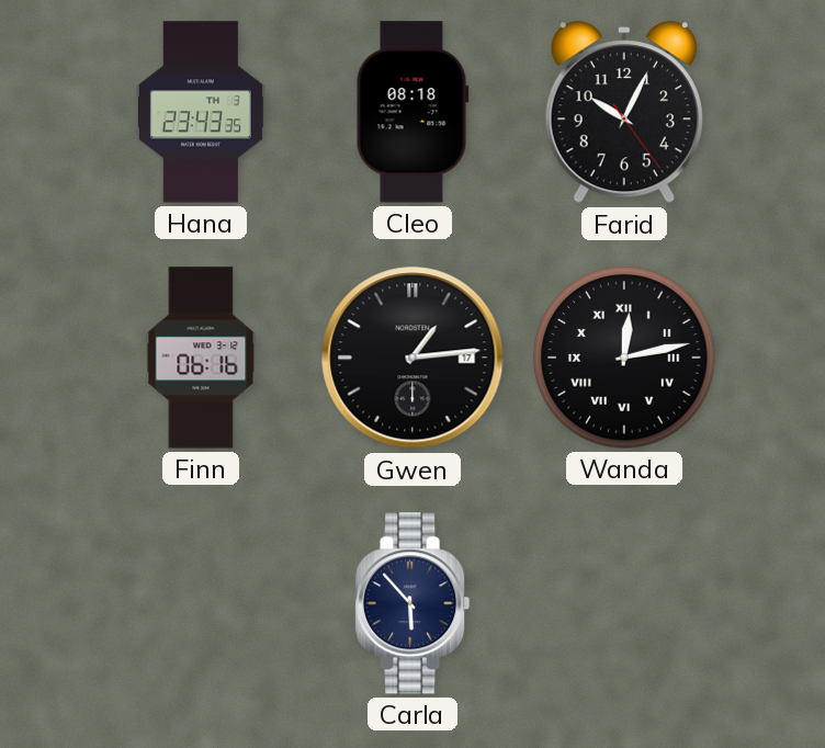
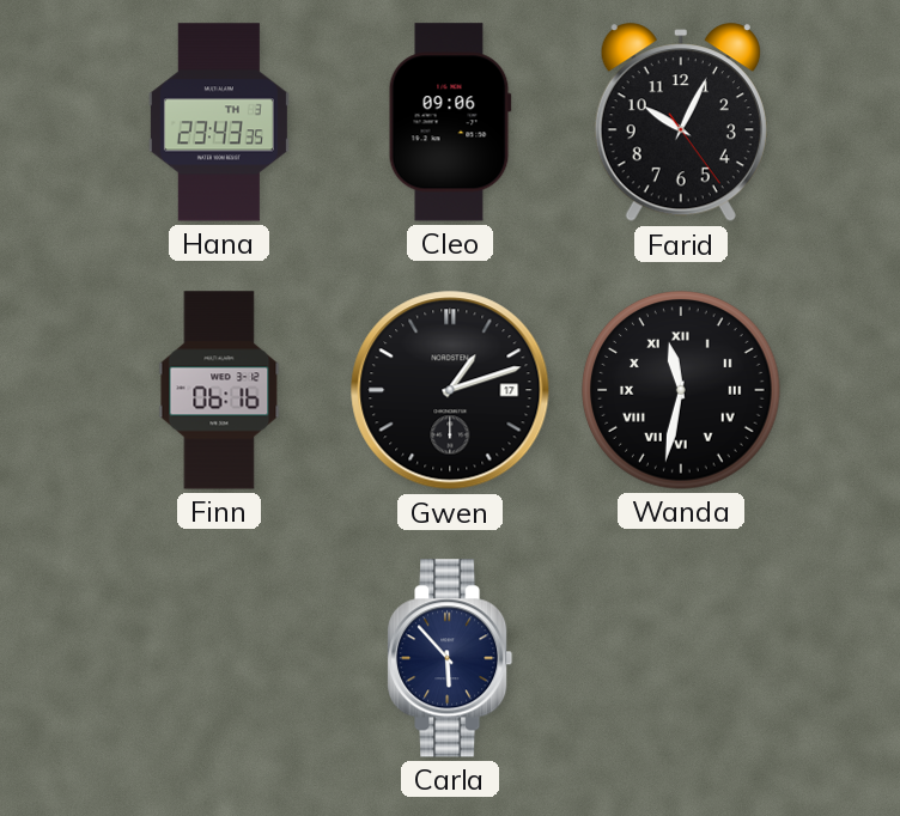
Cleo: 08:18 -> 09:06
Gwen: 1:14 -> 1:12
Wanda: 12:13 -> 11:32
